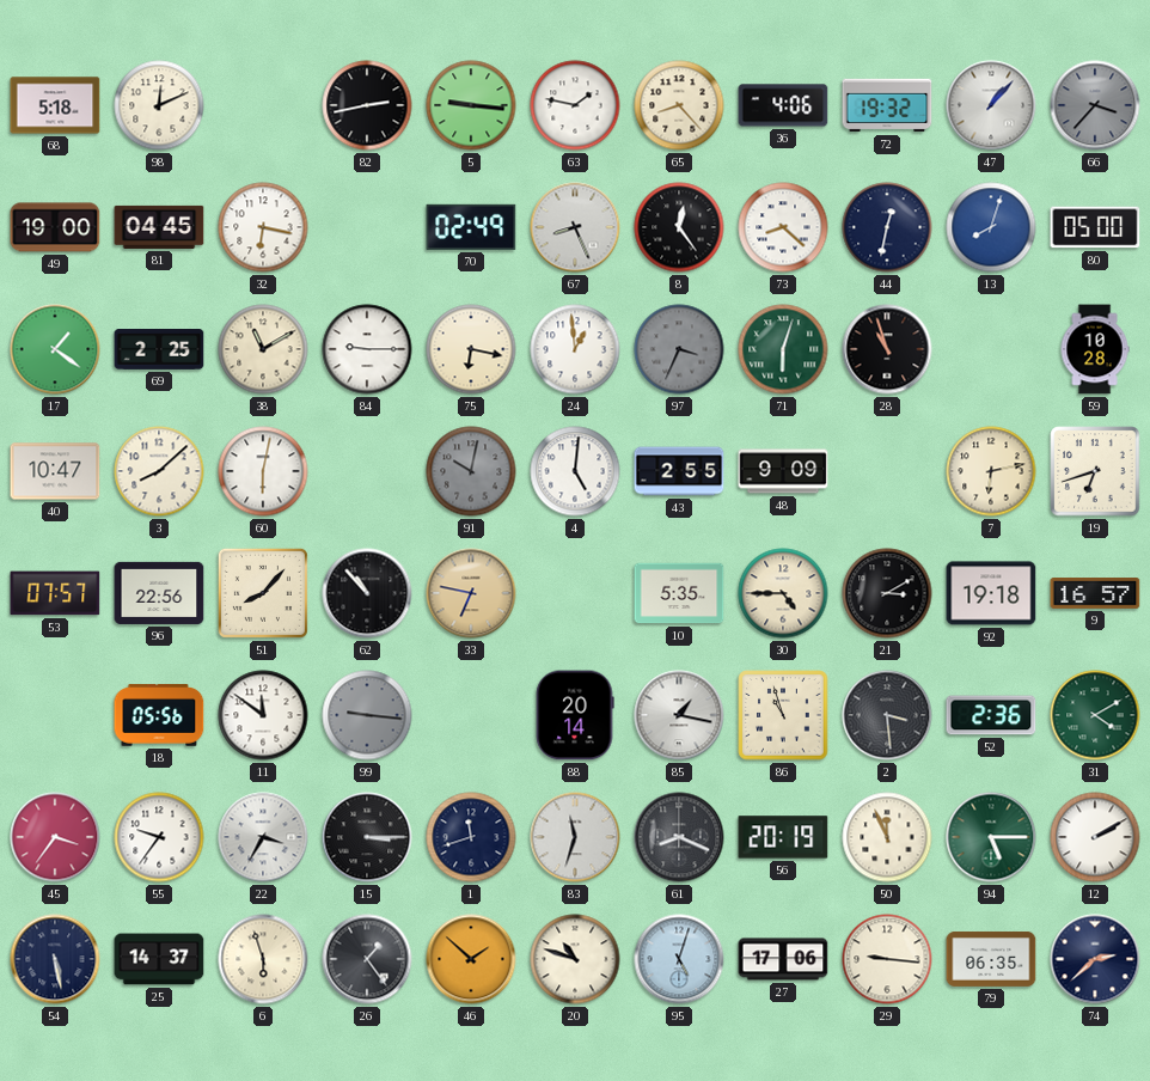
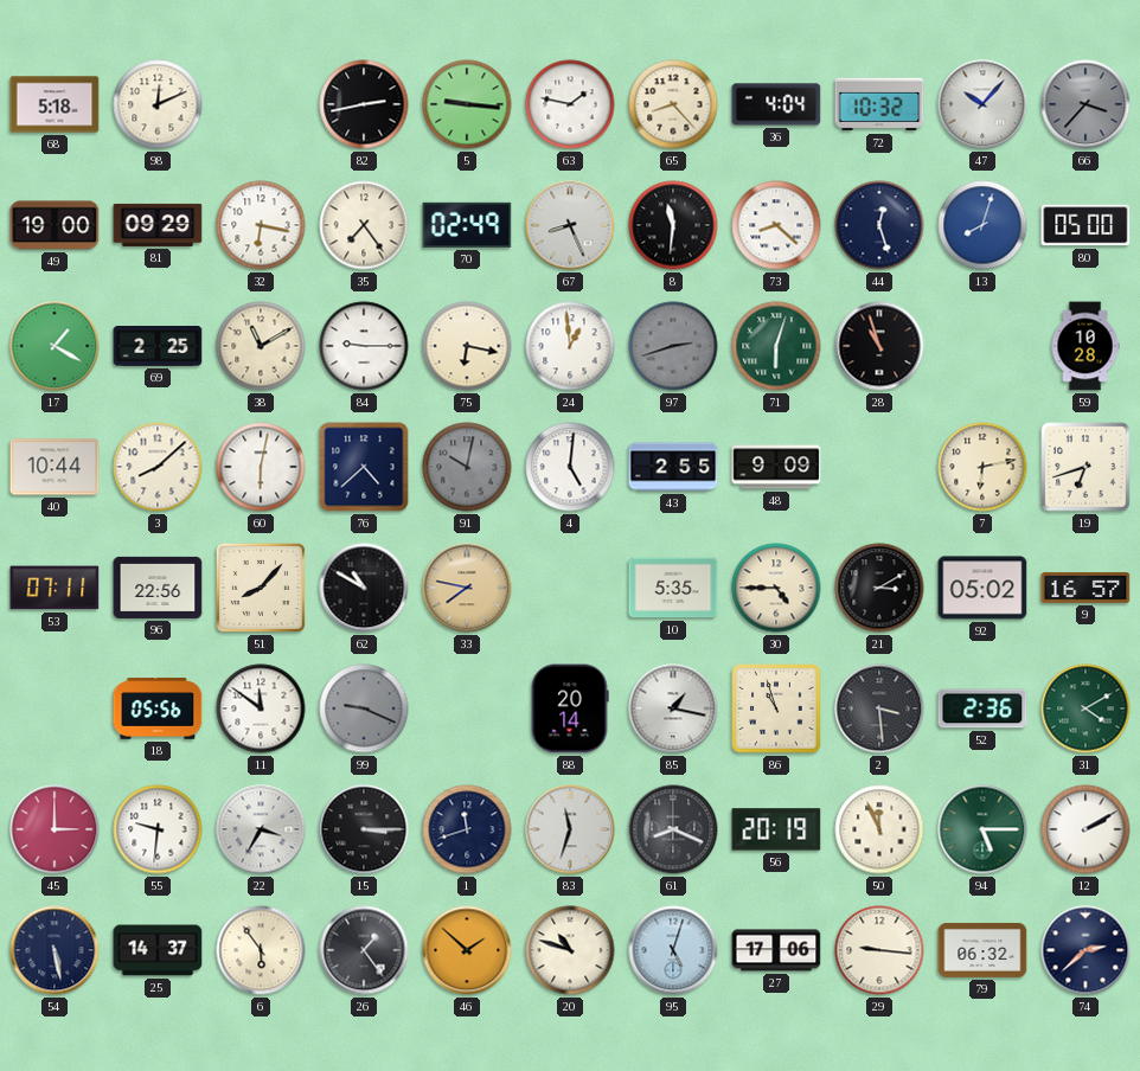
36: 4:06 -> 4:04
72: 19:32 -> 10:32
47: 1:07 -> 10:07
81: 04:45 -> 09:29
35: none -> 7:24
8: 12:24 -> 11:31
44: 12:32 -> 12:27
17: 1:21 -> 1:20
97: 3:34 -> 2:42
40: 10:47 -> 10:44
76: none -> 4:38
53: 07:57 -> 07:11
62: 10:53 -> 10:50
33: 6:47 -> 7:47
92: 19:18 -> 05:02
99: 9:16 -> 9:19
45: 3:36 -> 3:00
55: 9:36 -> 9:31
6: 5:57 -> 5:54
79: 06:35 -> 06:32
